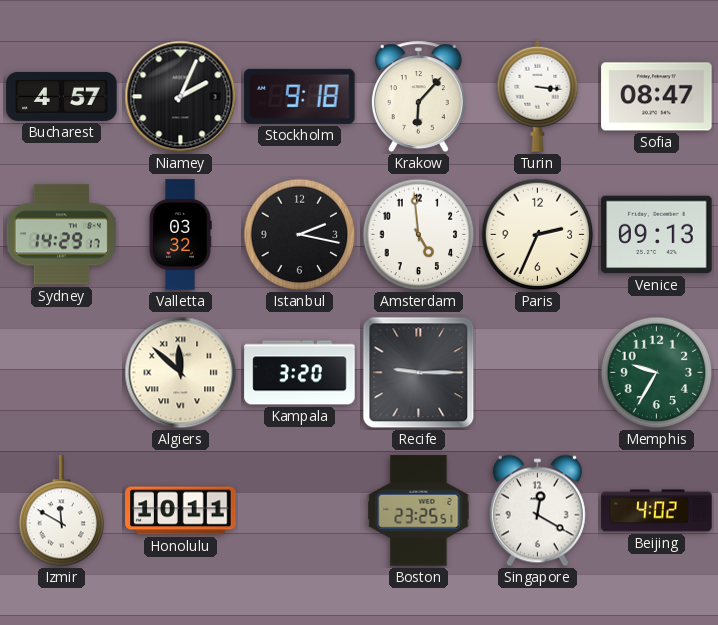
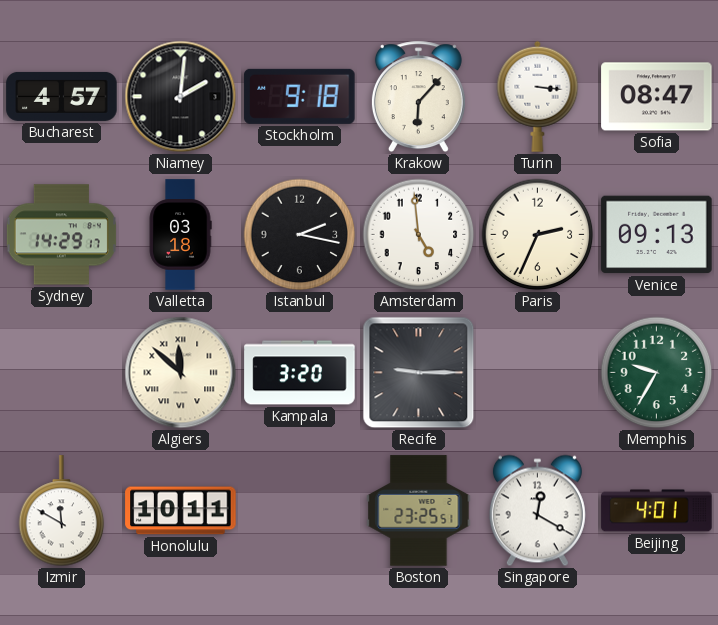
Niamey: 2:04 -> 2:01
Valletta: 03:32 -> 03:18
Beijing: 4:02 -> 4:01
